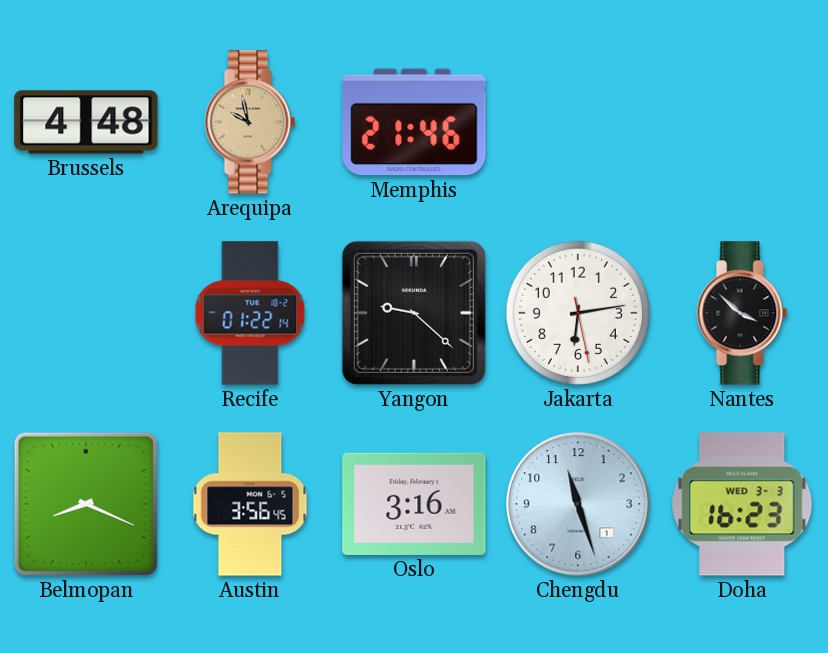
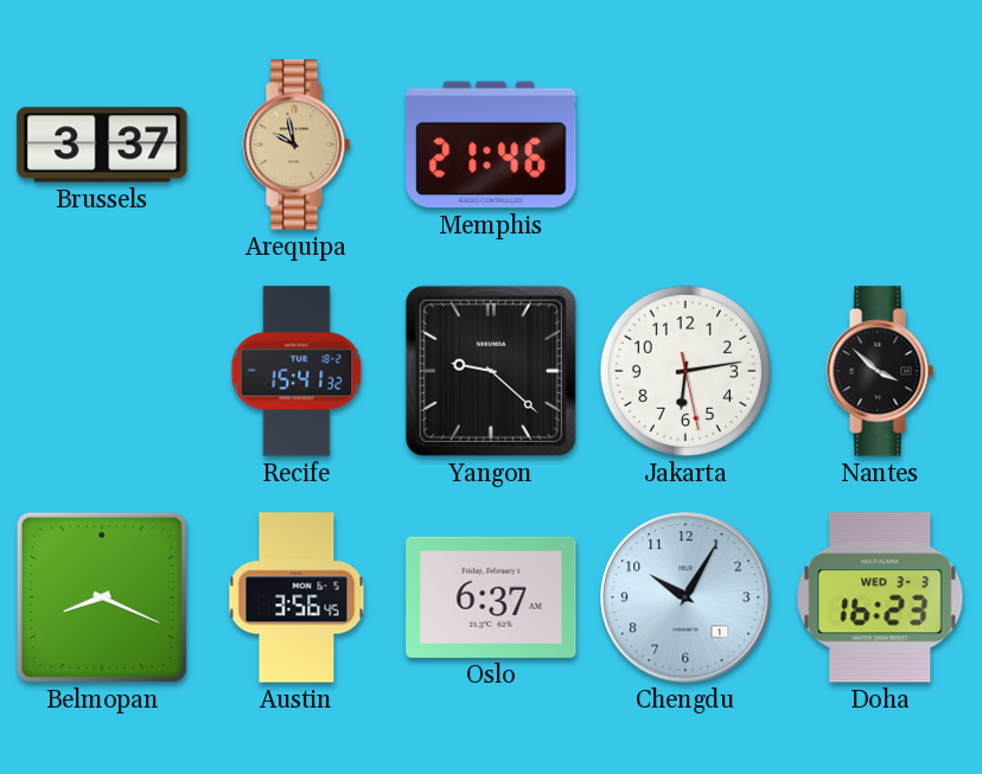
Brussels: 4:48 -> 3:37
Recife: 01:22 -> 15:41
Oslo: 3:16 -> 6:37
Chengdu: 11:27 -> 10:05
